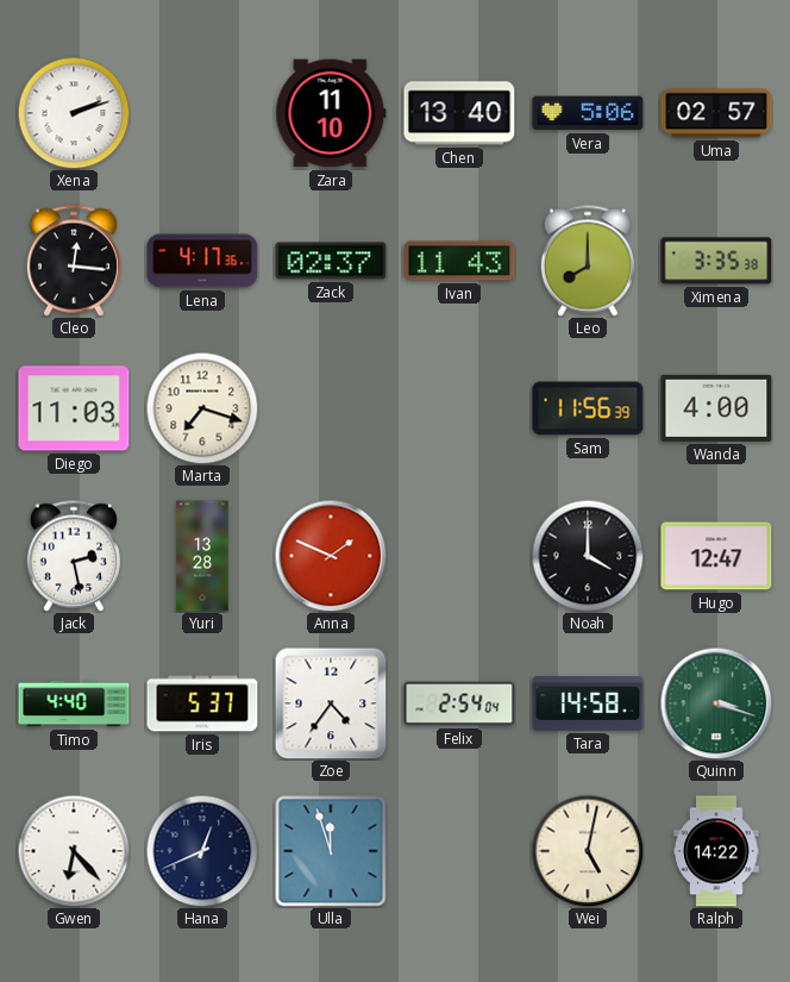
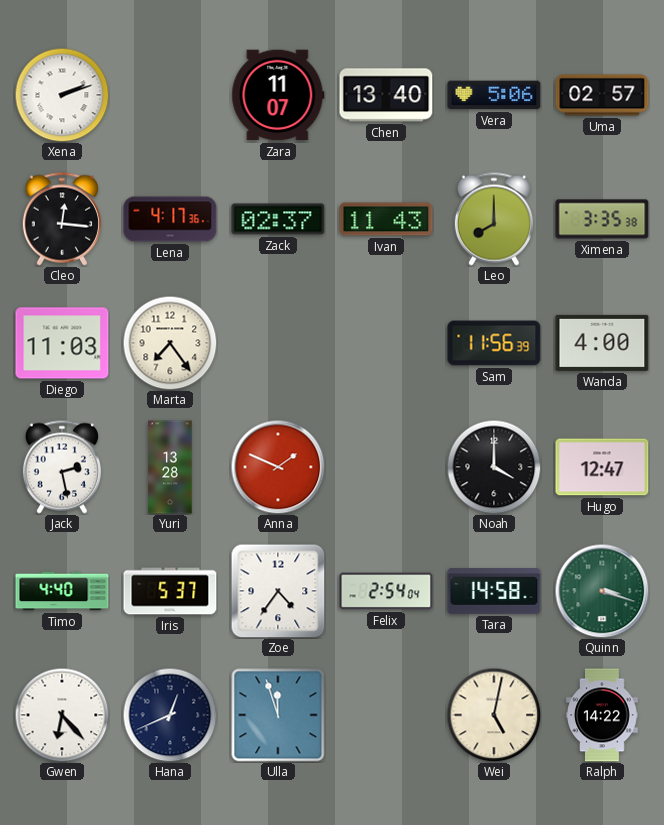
Zara: 11:10 -> 11:07
Marta: 7:18 -> 7:24
